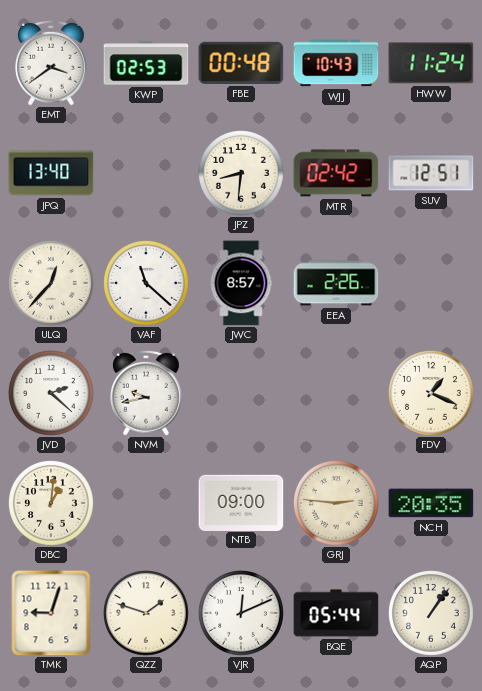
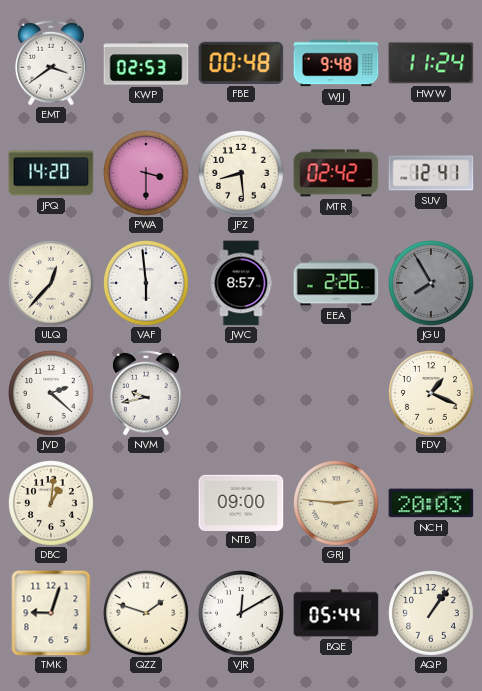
WJJ: 10:43 -> 9:48
JPQ: 13:40 -> 14:20
PWA: none -> 3:30
JPZ: 8:31 -> 8:29
SUV: 12:51 -> 12:41
VAF: 11:22 -> 5:59
JGU: none -> 7:55
NCH: 20:35 -> 20:03
VJR: 12:11 -> 12:10
